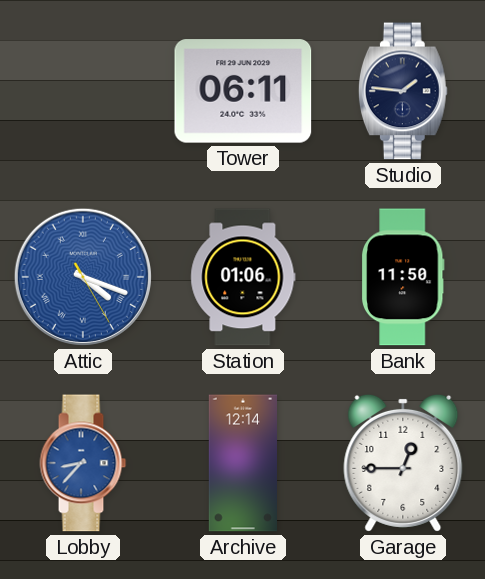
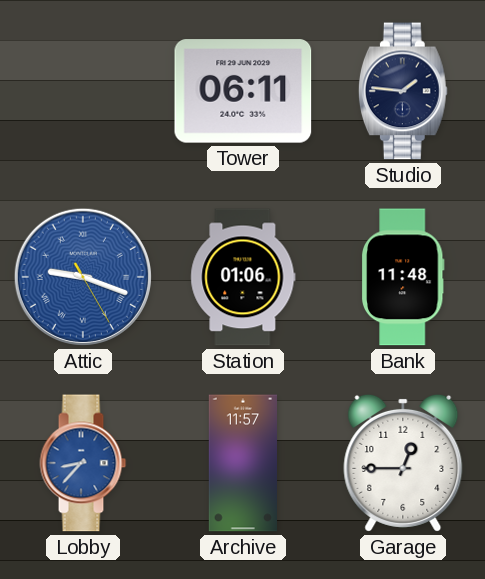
Attic: 4:18 -> 9:18
Bank: 11:50 -> 11:48
Archive: 12:14 -> 11:57
